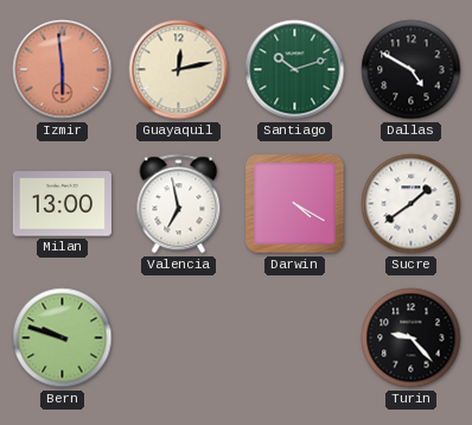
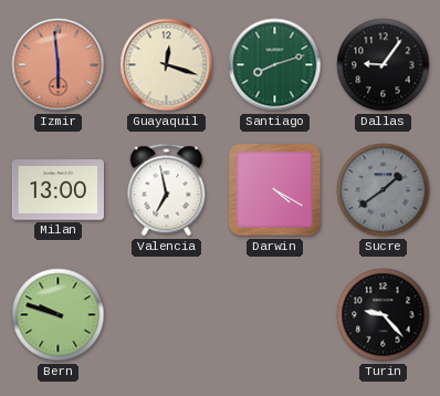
Guayaquil: 12:13 -> 12:18
Santiago: 10:12 -> 8:12
Dallas: 4:50 -> 9:06
Sucre dial: white -> grey
